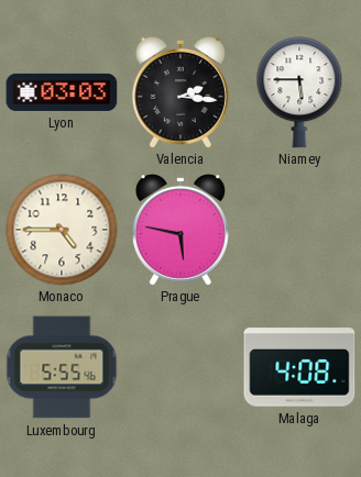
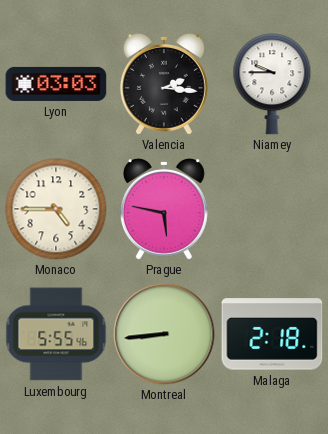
Niamey: 5:45 -> 9:45
Montreal: none -> 8:44
Malaga: 4:08 -> 2:18
